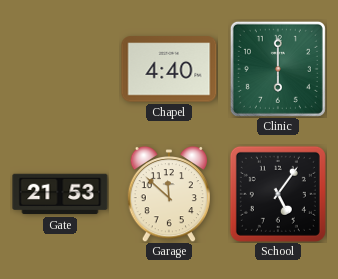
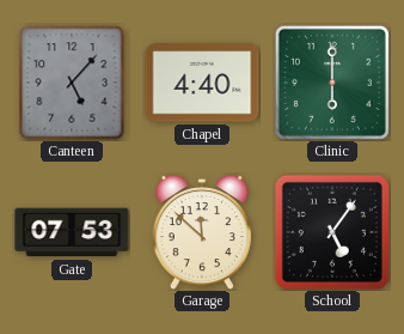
Canteen: none -> 5:07
Gate: 21:53 -> 07:53
